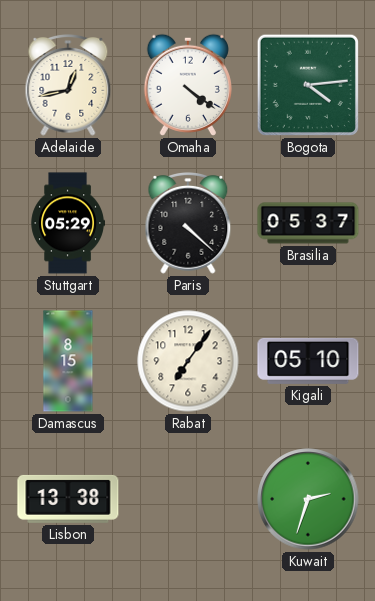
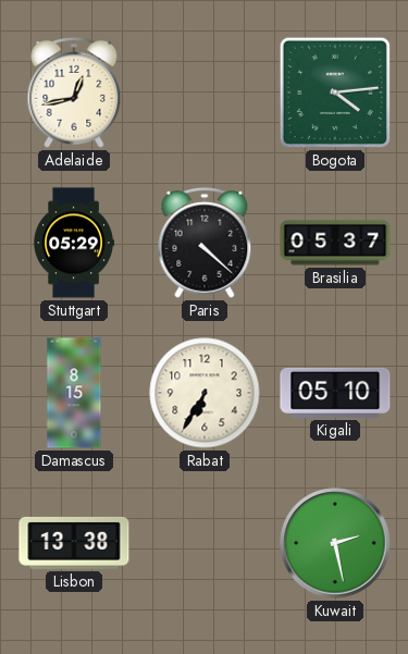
Omaha: 4:21 -> none
Rabat: 7:06 -> 6:35
Kuwait: 2:33 -> 2:28
